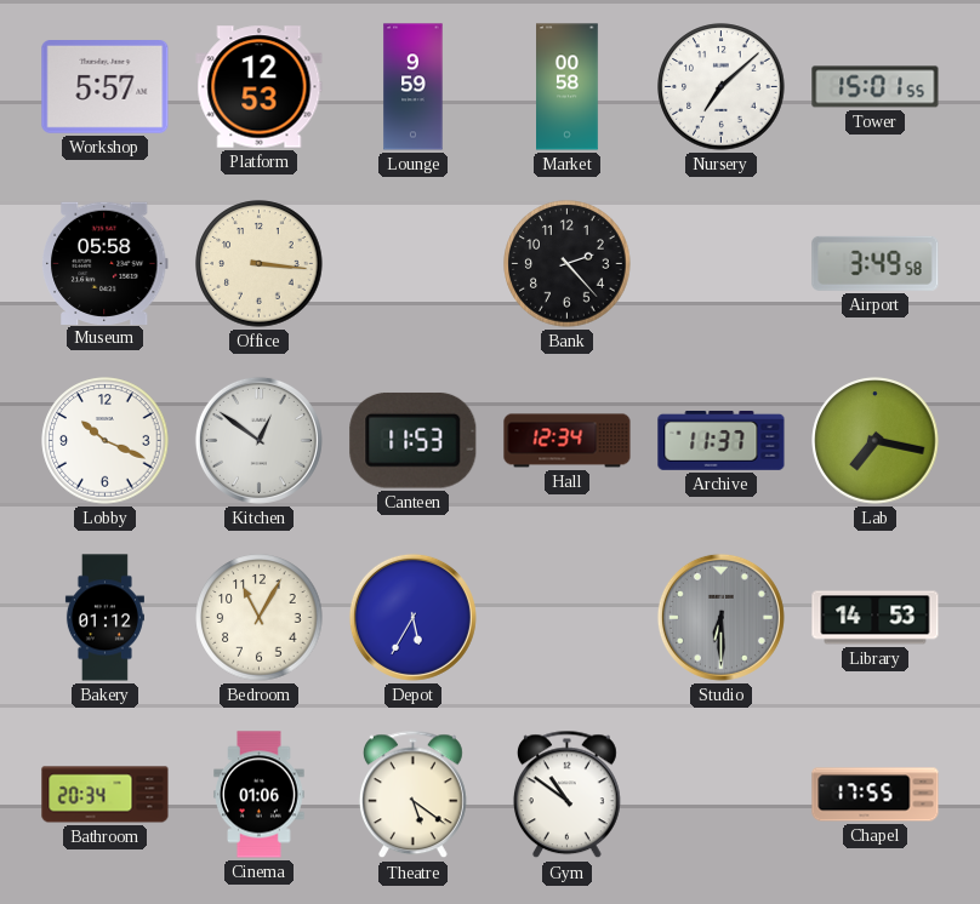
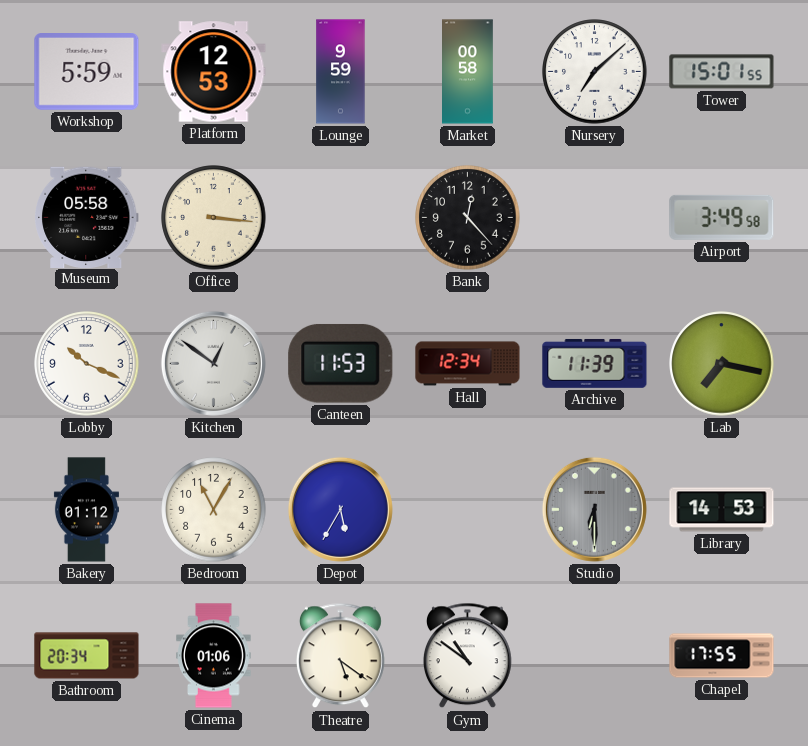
Workshop: 5:57 -> 5:59
Bank: 2:23 -> 12:23
Archive: 11:37 -> 11:39
